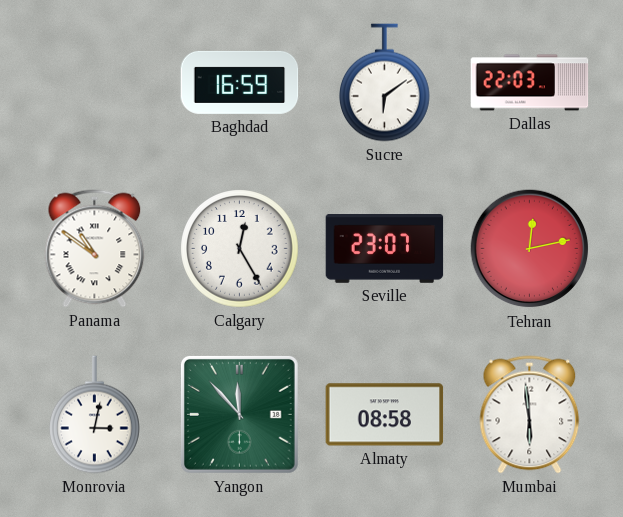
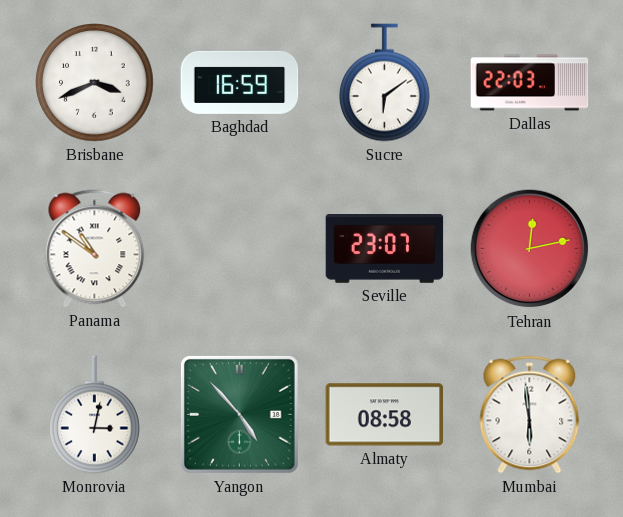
Brisbane: none -> 3:41
Calgary: 12:25 -> none
Yangon: 11:53 -> 4:53
